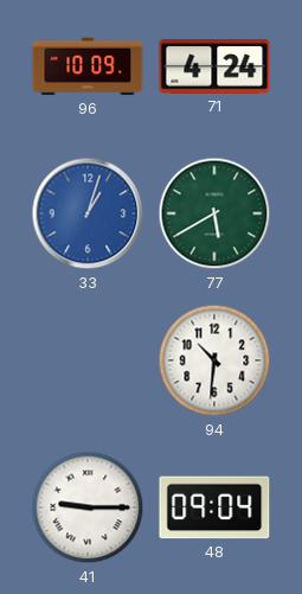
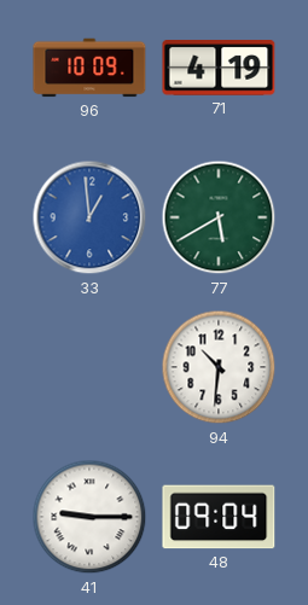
71: 4:24 -> 4:19
33: 1:03 -> 12:59
